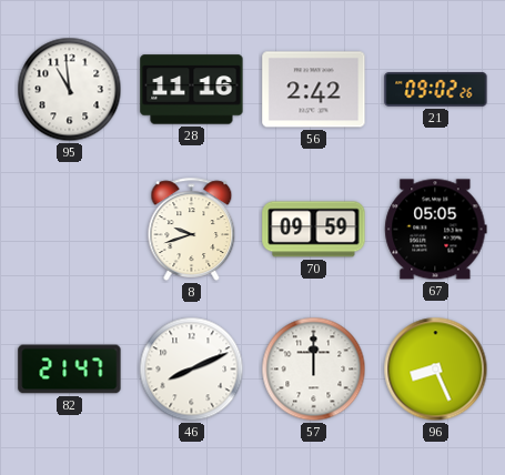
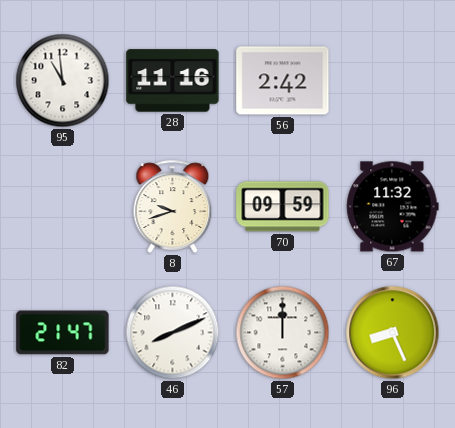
21: 09:02 -> none
67: 05:05 -> 11:32
